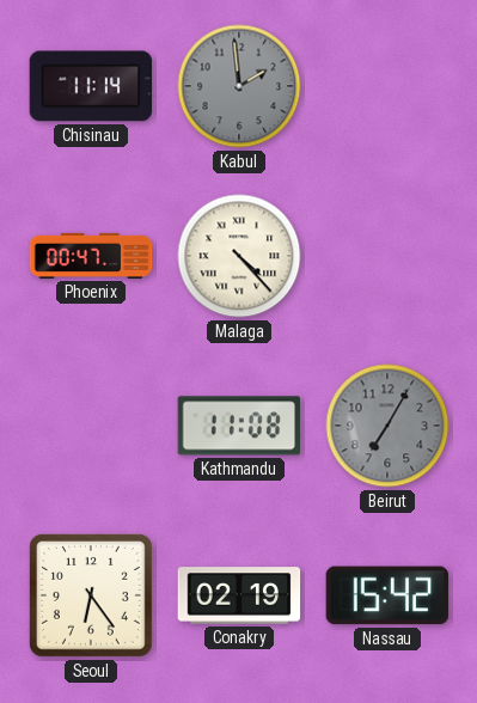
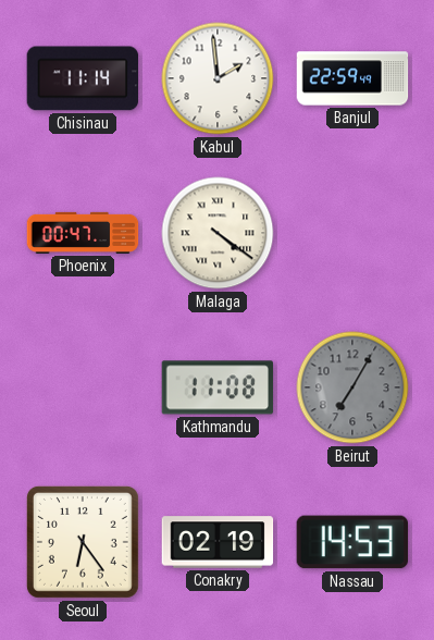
Kabul dial: grey -> white
Banjul: none -> 22:59
Malaga: 4:23 -> 4:21
Nassau: 15:42 -> 14:53
